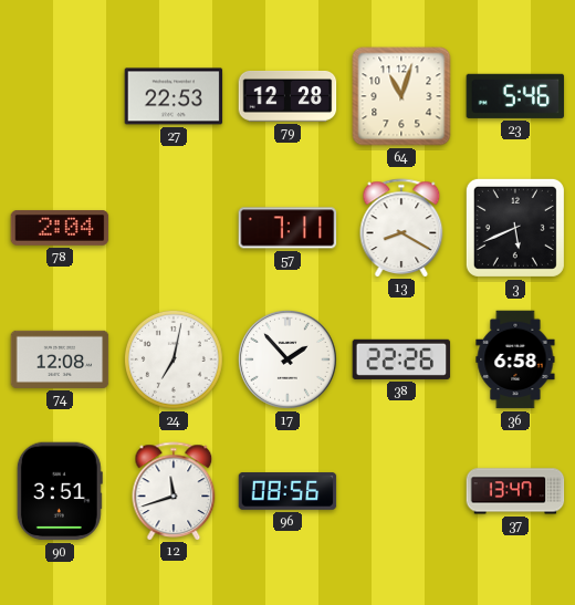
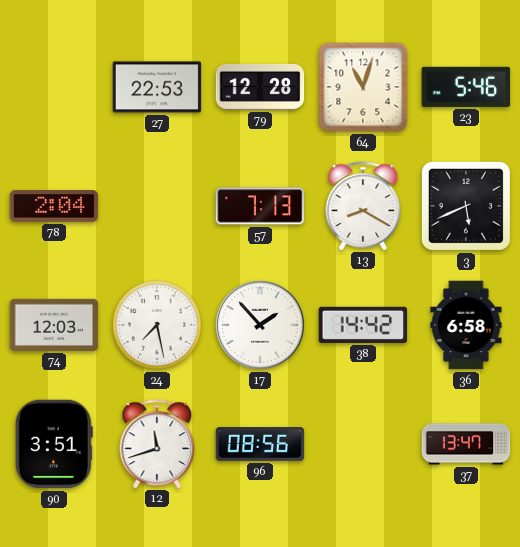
57: 7:11 -> 7:13
74: 12:08 -> 12:03
24: 7:02 -> 7:28
38: 22:26 -> 14:42
